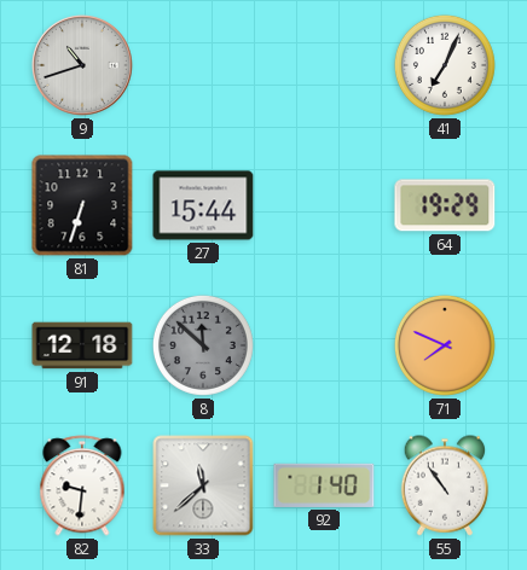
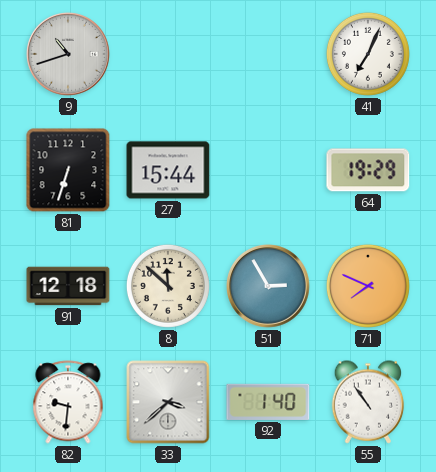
8 dial: grey -> cream
51: none -> 2:55
33: 11:38 -> 3:38
